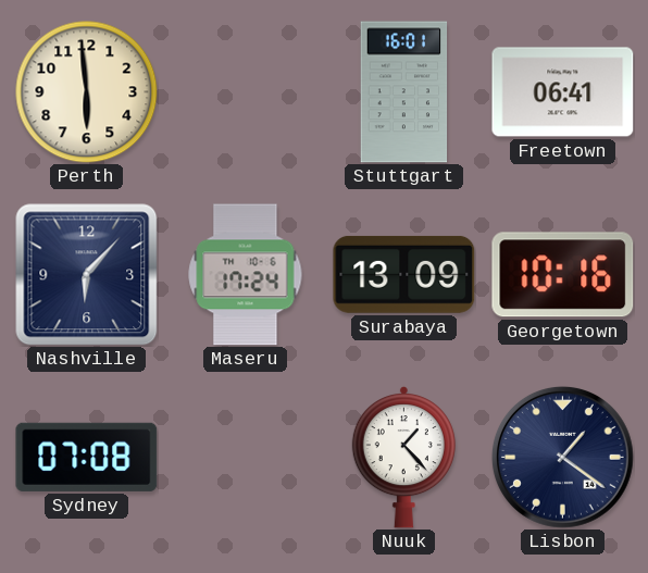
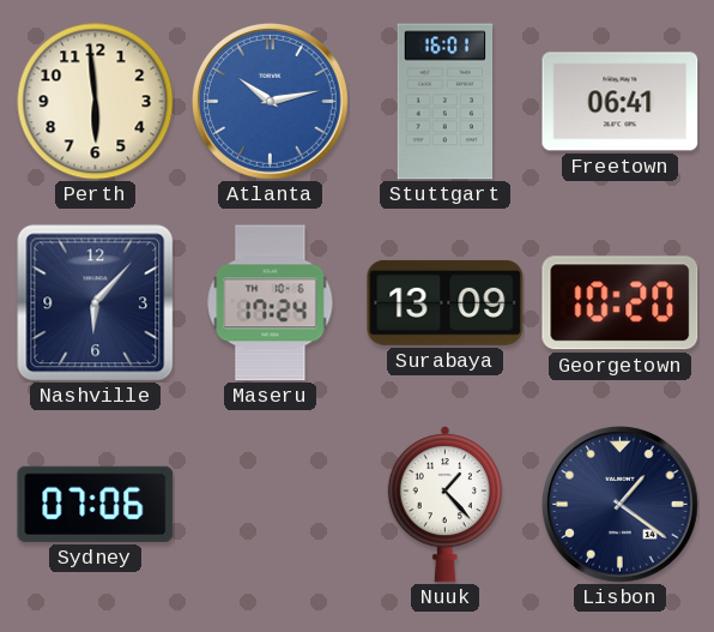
Atlanta: none -> 10:13
Georgetown: 10:16 -> 10:20
Sydney: 07:08 -> 07:06
